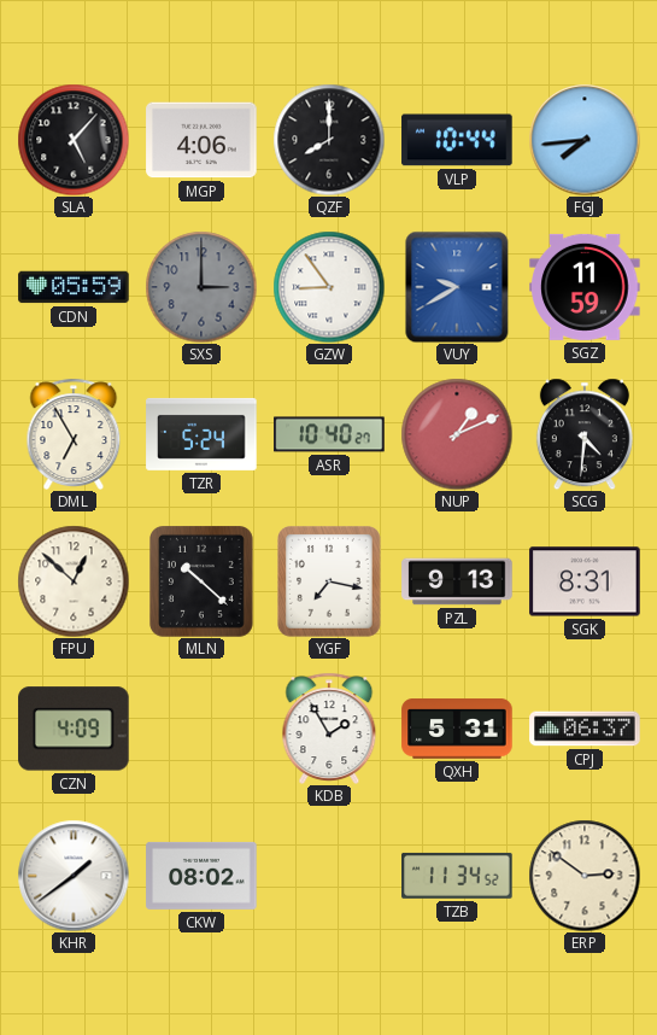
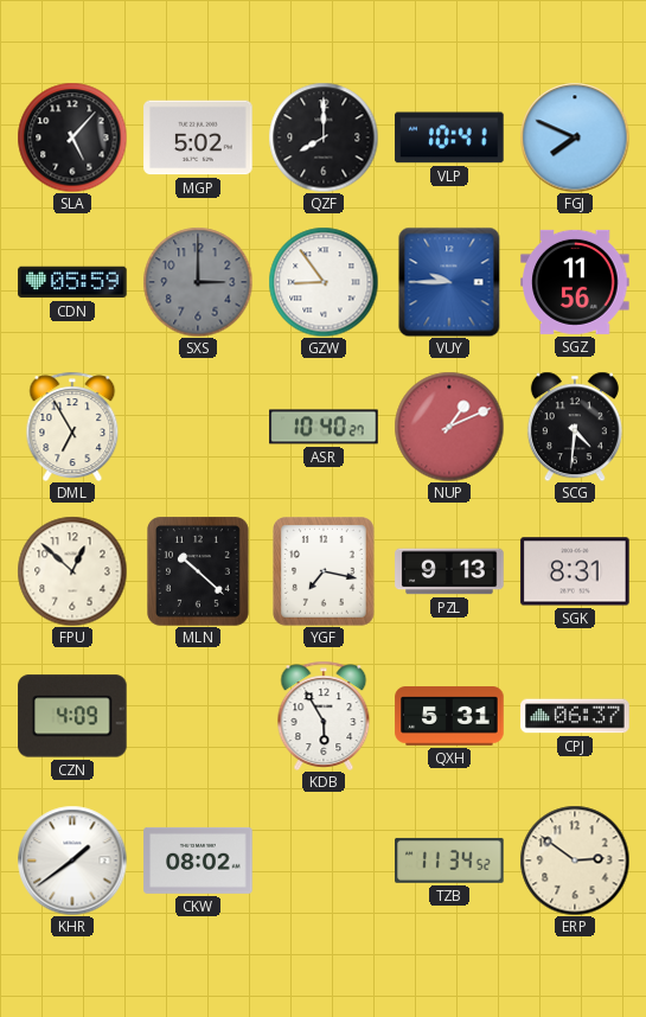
MGP: 4:06 -> 5:02
VLP: 10:44 -> 10:41
FGJ: 7:44 -> 7:49
VUY: 9:40 -> 9:45
SGZ: 11:59 -> 11:56
TZR: 5:24 -> none
KDB: 1:55 -> 5:55
